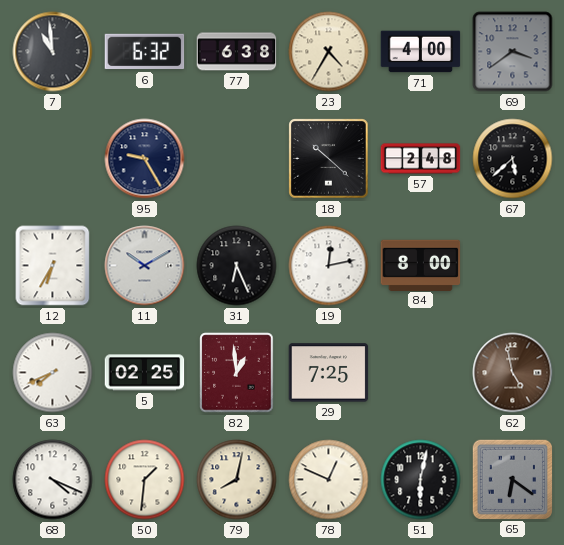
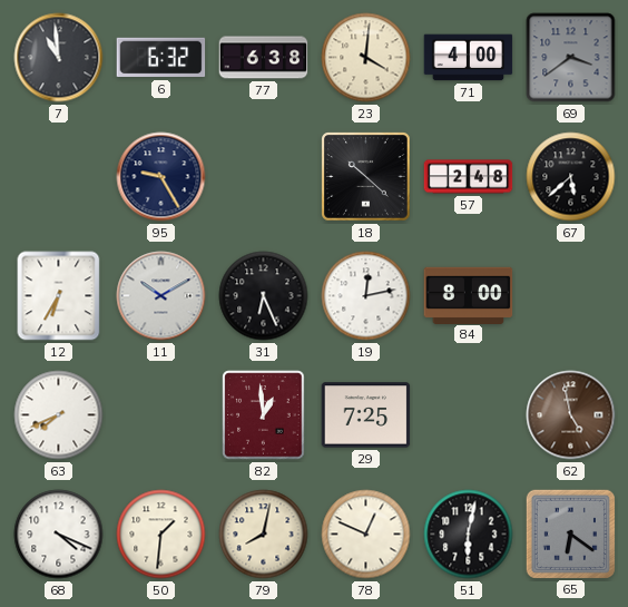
23: 4:35 -> 4:01
5: 02:25 -> none
